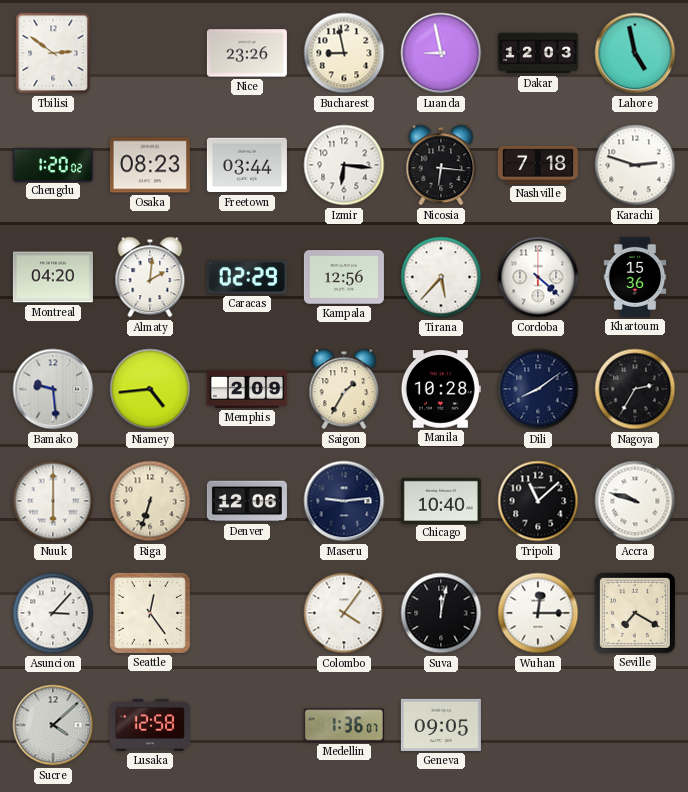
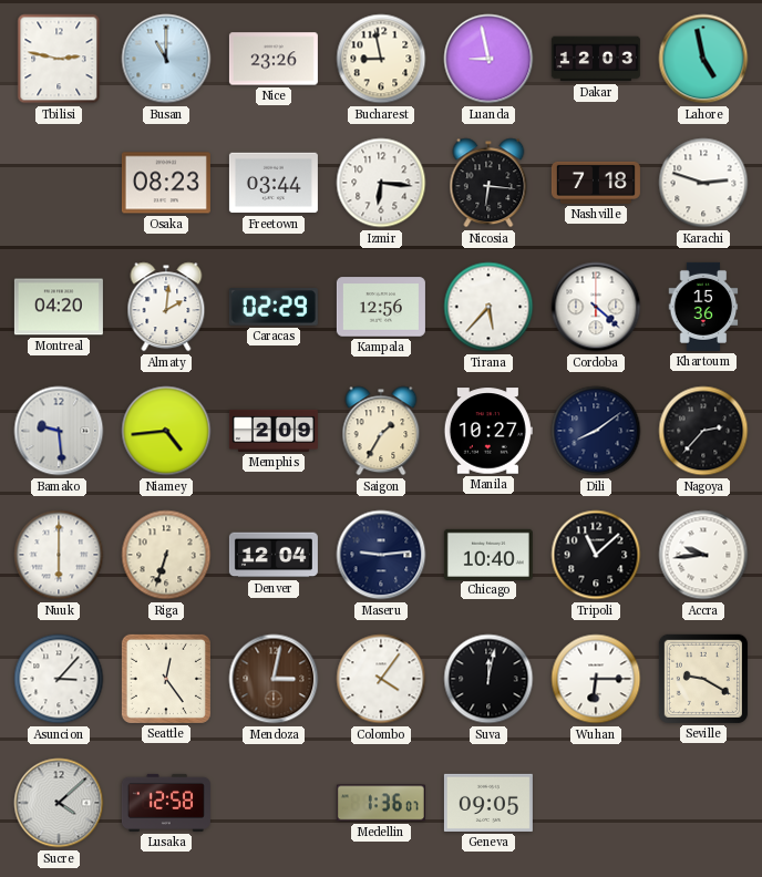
Tbilisi: 2:51 -> 2:47
Busan: none -> 11:00
Chengdu: 1:20 -> none
Manila: 10:28 -> 10:27
Nagoya: 2:35 -> 2:37
Denver: 12:06 -> 12:04
Accra: 9:48 -> 9:44
Mendoza: none -> 3:02
Wuhan: 12:15 -> 6:15
Seville: 7:20 -> 9:20
